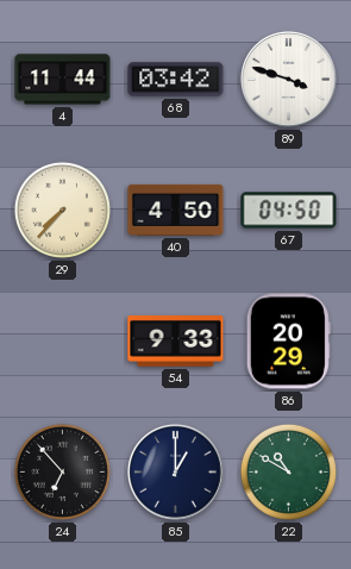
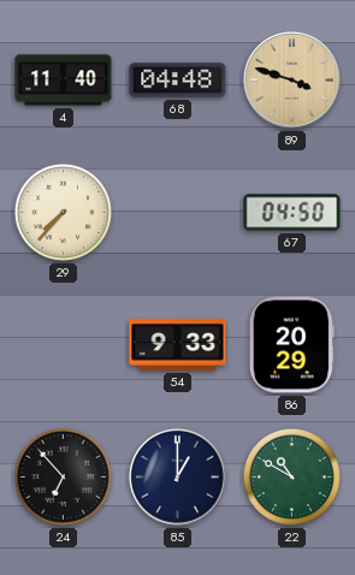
4: 11:44 -> 11:40
68: 03:42 -> 04:48
89 dial: white -> champagne
40: 4:50 -> none
